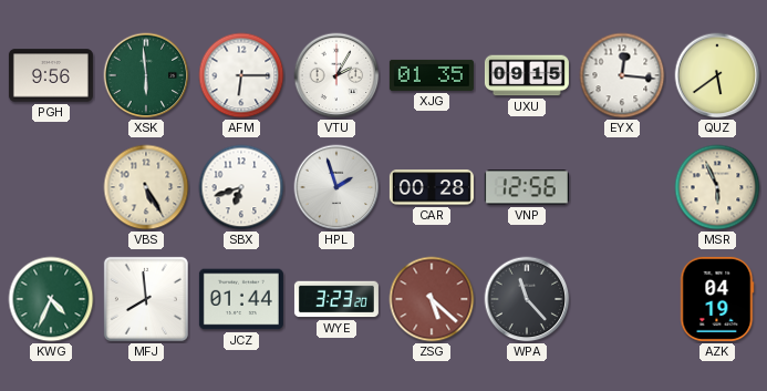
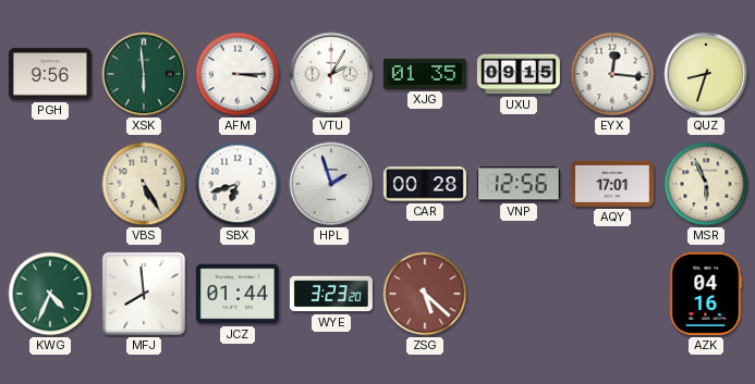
AFM: 6:15 -> 3:15
QUZ: 5:39 -> 8:33
AQY: none -> 17:01
WPA: 11:23 -> none
AZK: 04:19 -> 04:16
